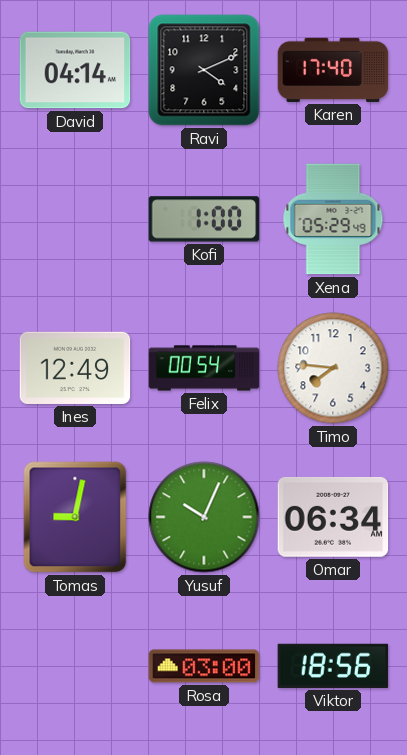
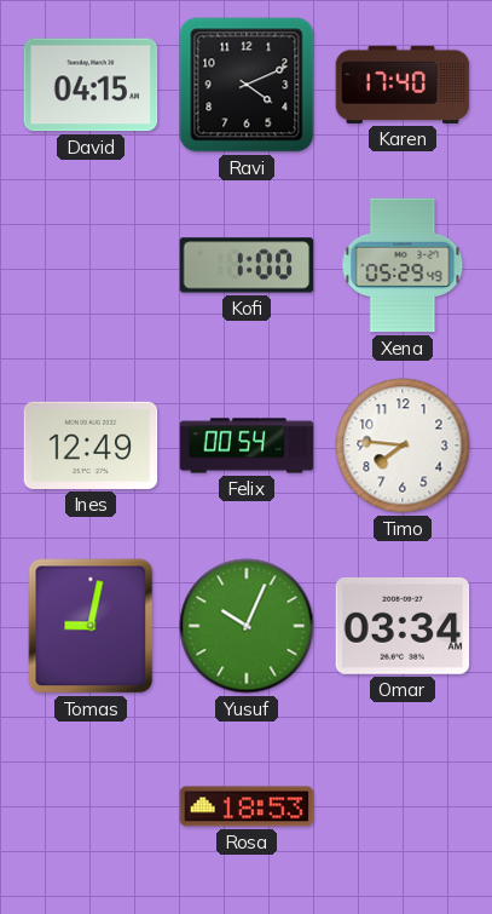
David: 04:14 -> 04:15
Omar: 06:34 -> 03:34
Rosa: 03:00 -> 18:53
Viktor: 18:56 -> none
